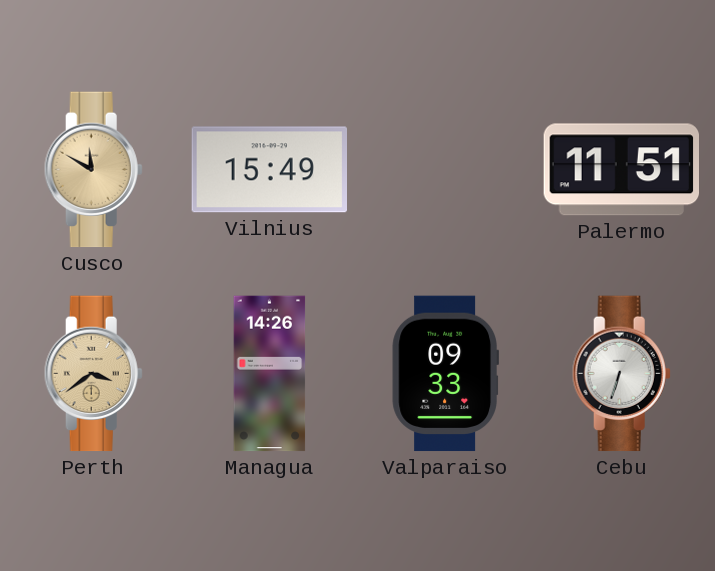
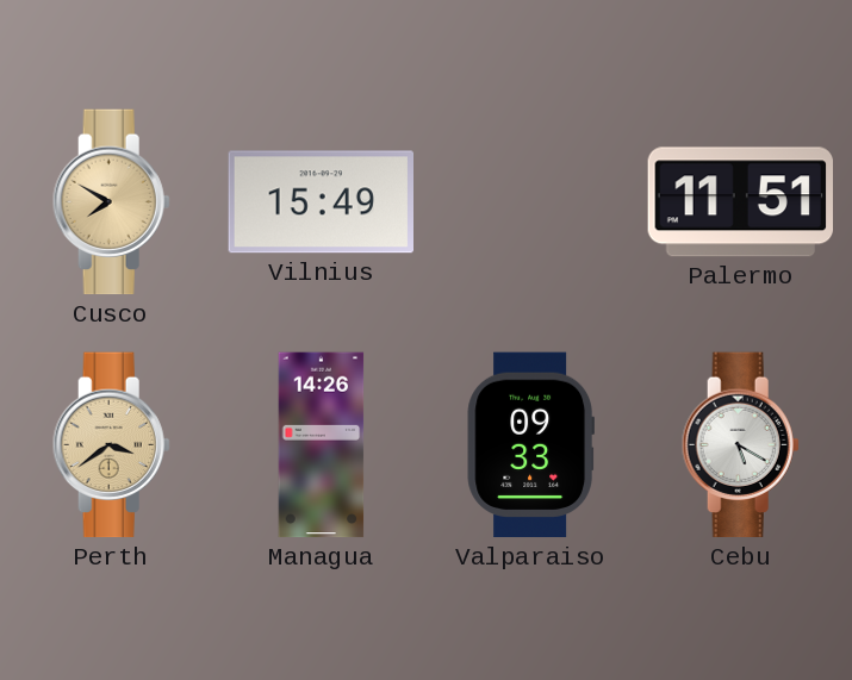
Cusco: 11:50 -> 7:50
Cebu: 6:33 -> 5:20
